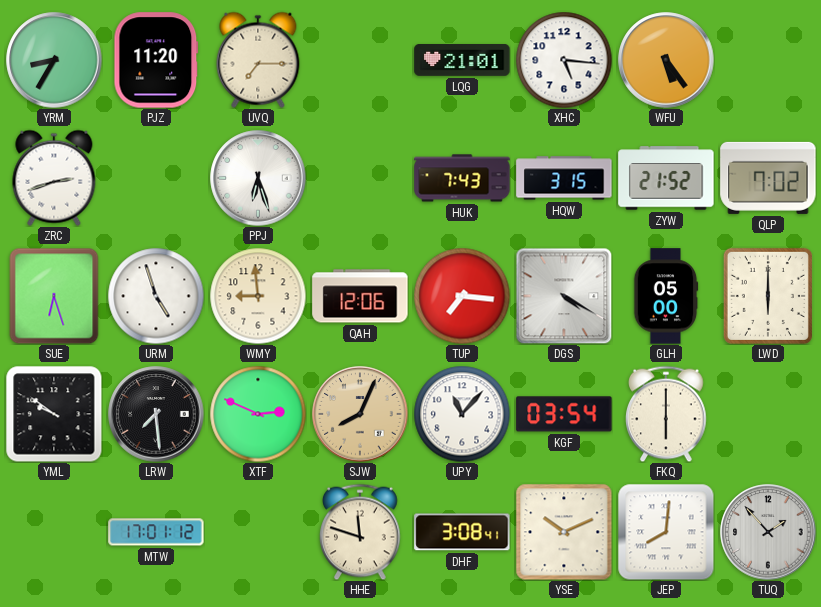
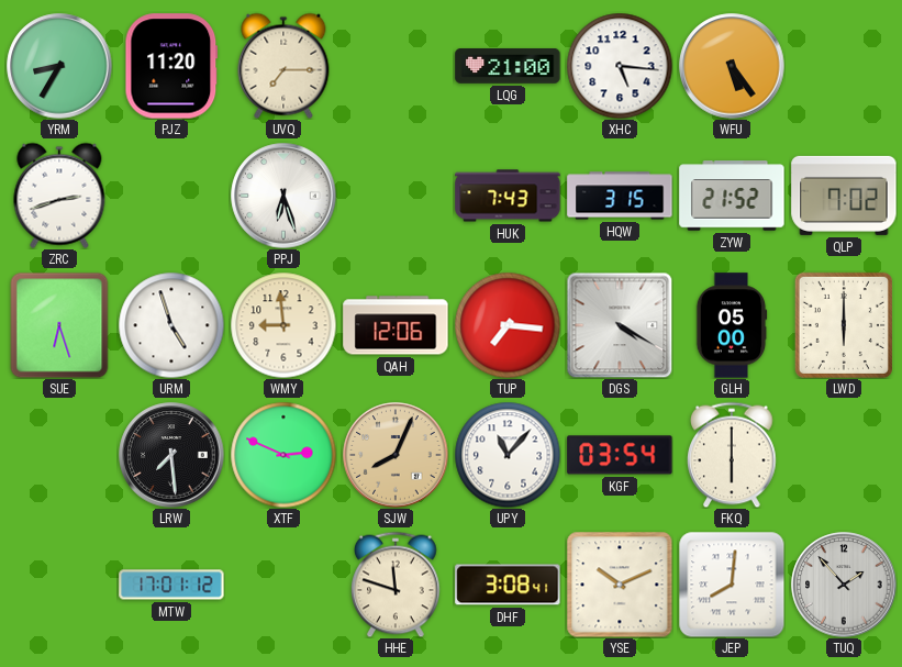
LQG: 21:01 -> 21:00
YML: 9:51 -> none
